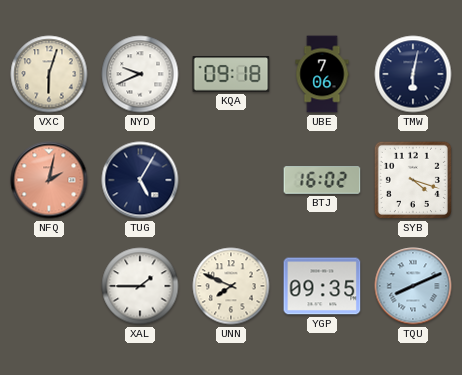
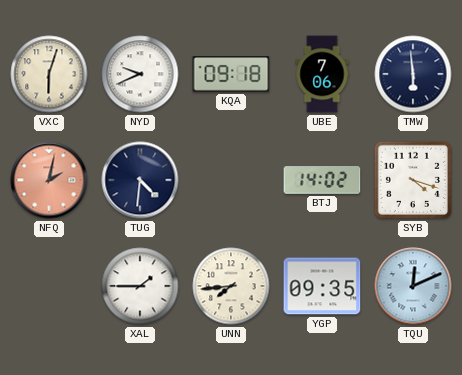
TMW: 6:02 -> 5:59
TUG: 5:05 -> 4:31
BTJ: 16:02 -> 14:02
UNN: 7:49 -> 7:44
TQU: 8:11 -> 12:11
